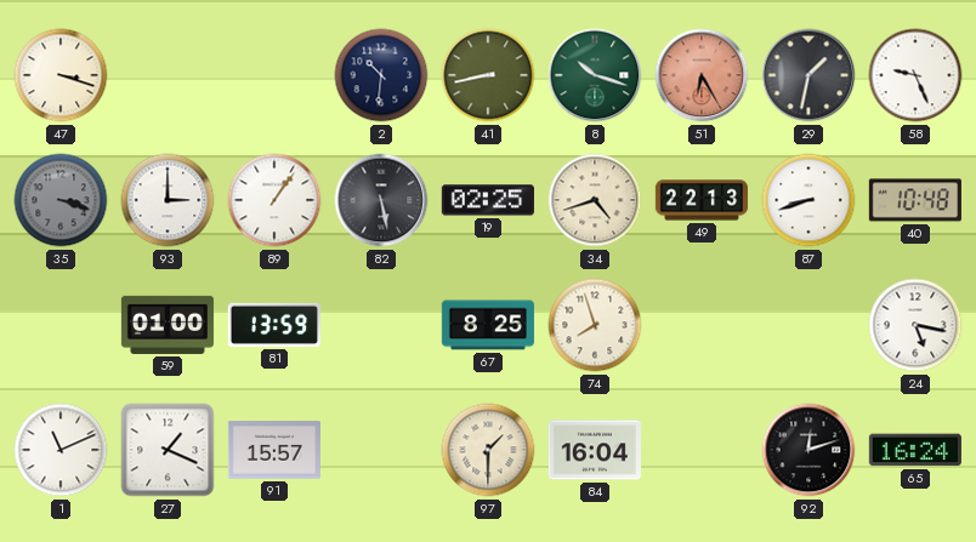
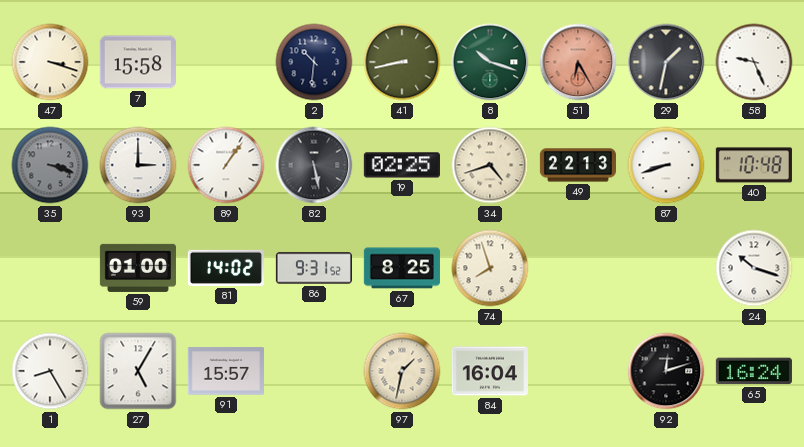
7: none -> 15:58
81: 13:59 -> 14:02
86: none -> 9:31
24: 5:17 -> 10:18
1: 11:11 -> 8:25
27: 1:19 -> 5:05
97: 1:30 -> 1:32
